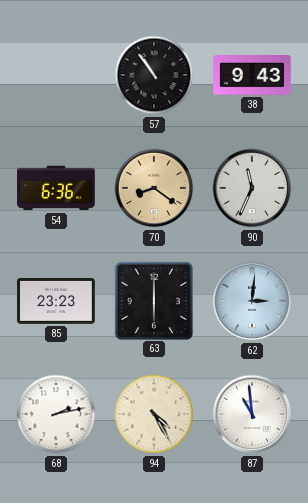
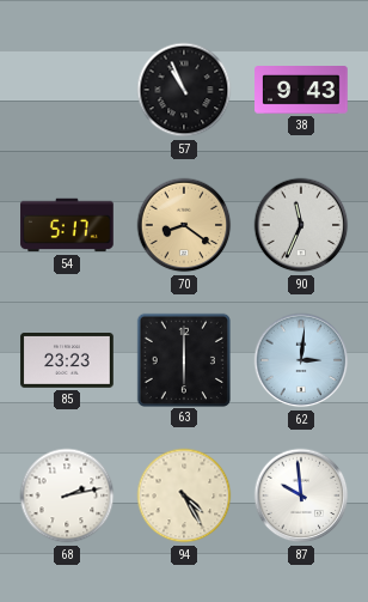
57: 10:54 -> 10:56
54: 6:36 -> 5:17
87: 10:59 -> 9:59
